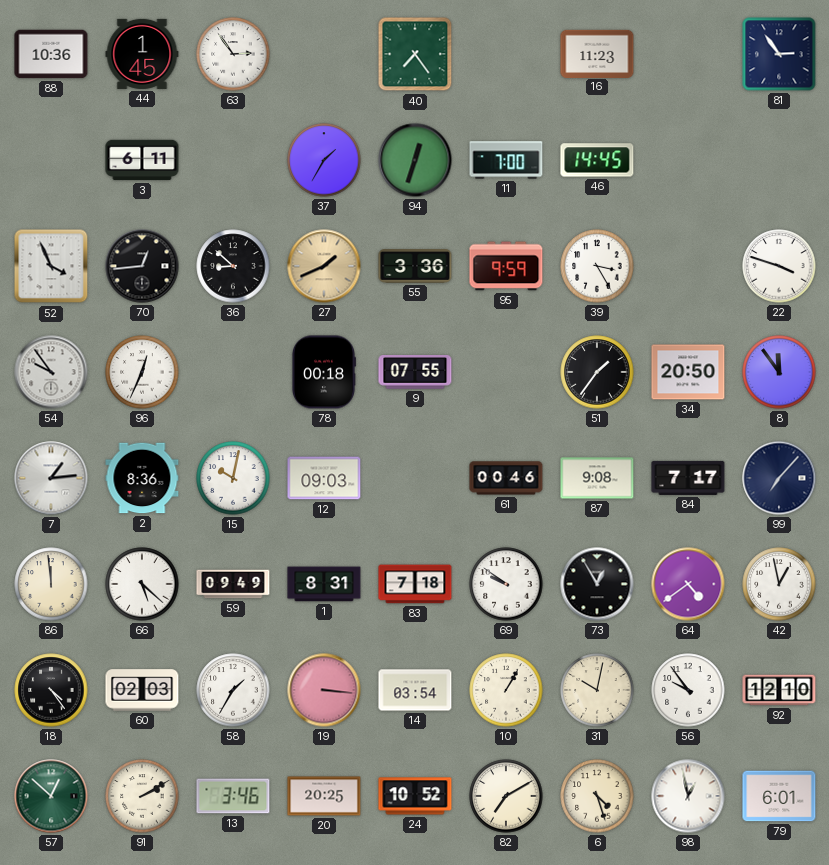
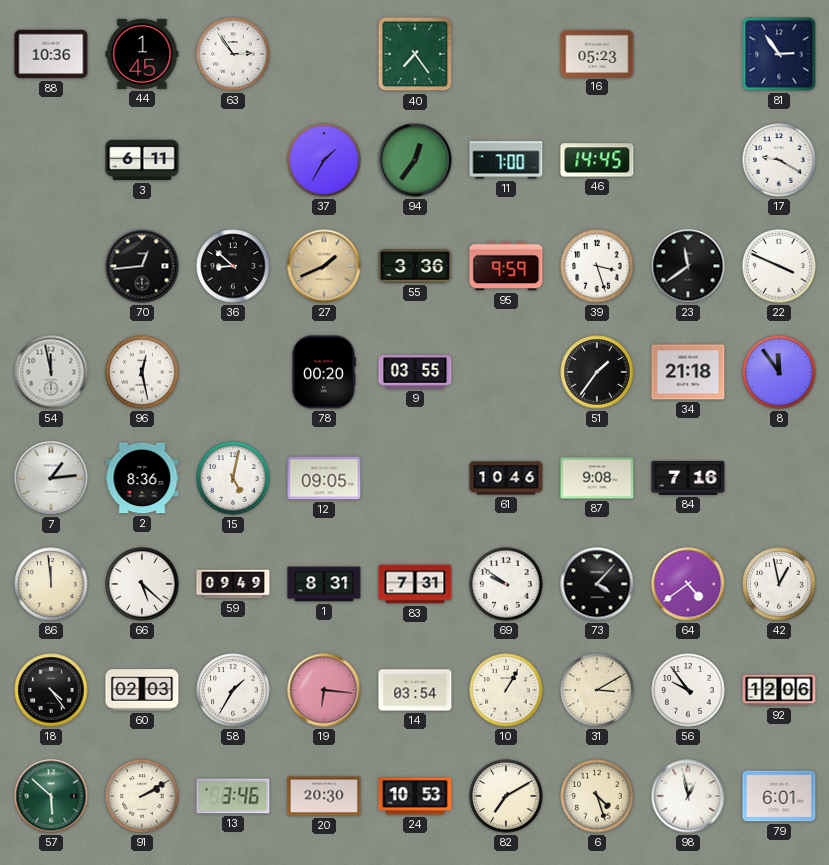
16: 11:23 -> 05:23
94: 12:33 -> 12:36
17: none -> 9:20
52: 3:56 -> none
39: 3:25 -> 3:27
23: none -> 11:39
22: 3:48 -> 3:49
54: 9:54 -> 11:58
96: 12:34 -> 12:28
78: 00:18 -> 00:20
9: 07:55 -> 03:55
34: 20:50 -> 21:18
15: 10:02 -> 5:02
12: 09:03 -> 09:05
61: 00:46 -> 10:46
84: 7:17 -> 7:16
99: 7:07 -> none
83: 7:18 -> 7:31
73: 12:55 -> 4:07
19: 3:16 -> 6:16
31: 10:02 -> 3:10
92: 12:10 -> 12:06
57: 12:52 -> 5:52
20: 20:25 -> 20:30
24: 10:52 -> 10:53
